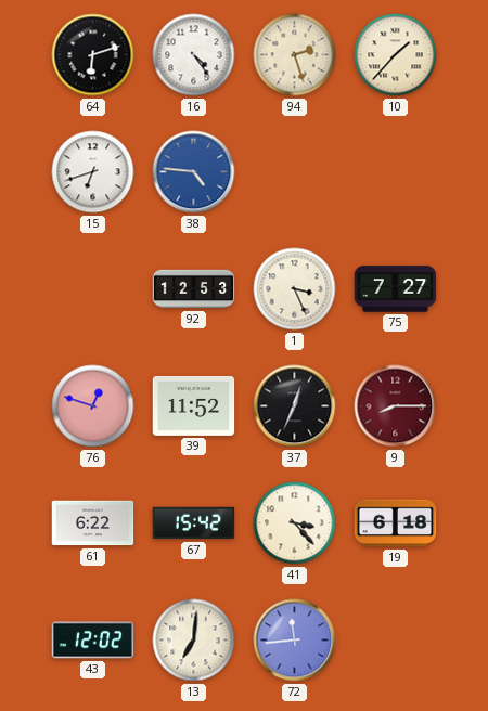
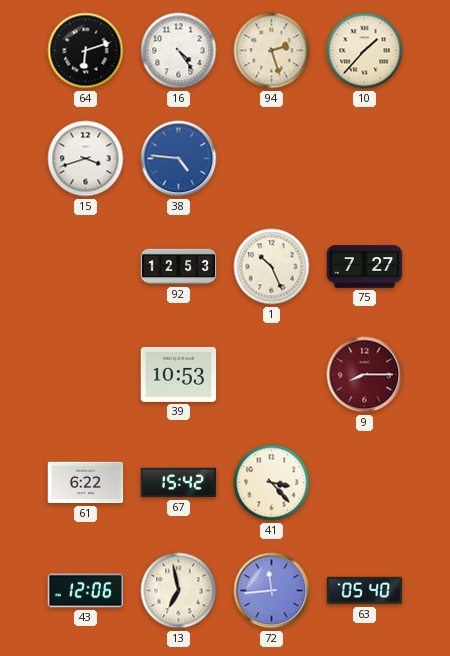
15: 6:42 -> 3:42
1: 3:26 -> 10:26
76: 12:48 -> none
39: 11:52 -> 10:53
37: 12:34 -> none
19: 6:18 -> none
43: 12:02 -> 12:06
13: 7:01 -> 6:58
63: none -> 05:40
